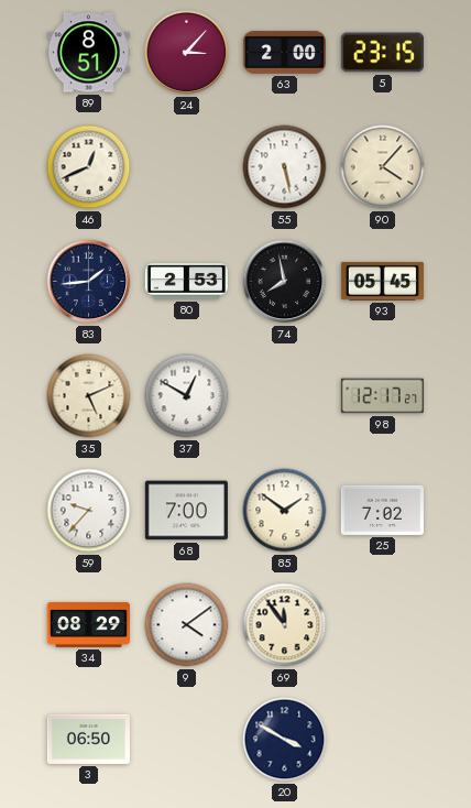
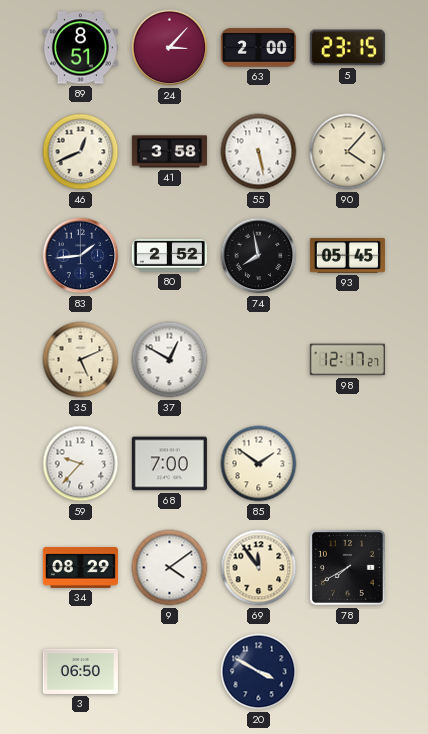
41: none -> 3:58
80: 2:53 -> 2:52
25: 7:02 -> none
78: none -> 7:40
